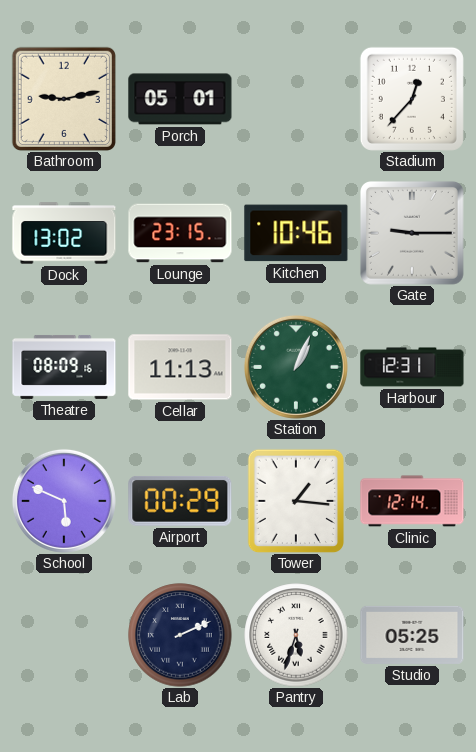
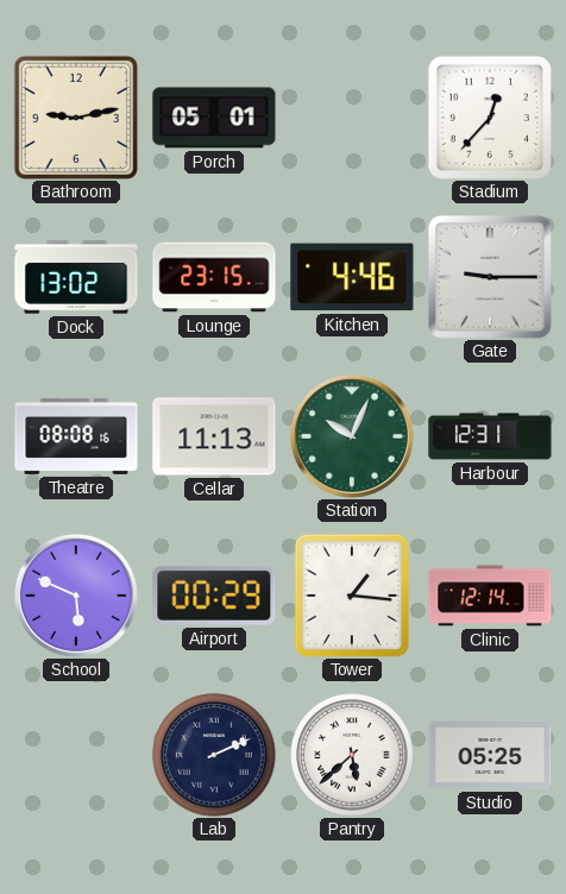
Kitchen: 10:46 -> 4:46
Theatre: 08:09 -> 08:08
Station: 1:04 -> 10:04
Pantry: 5:33 -> 5:38
